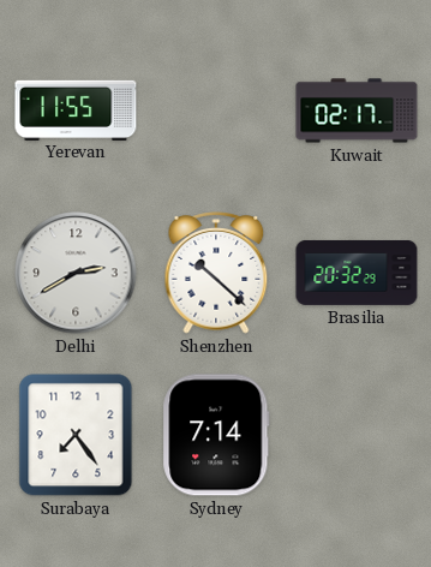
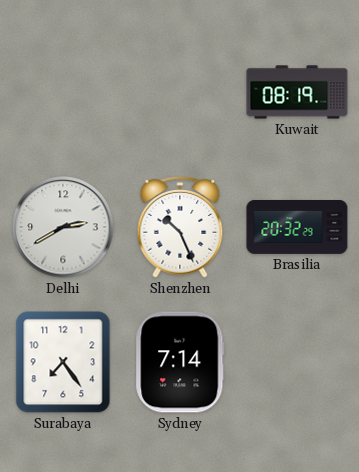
Yerevan: 11:55 -> none
Kuwait: 02:17 -> 08:19
Shenzhen: 10:22 -> 10:26
